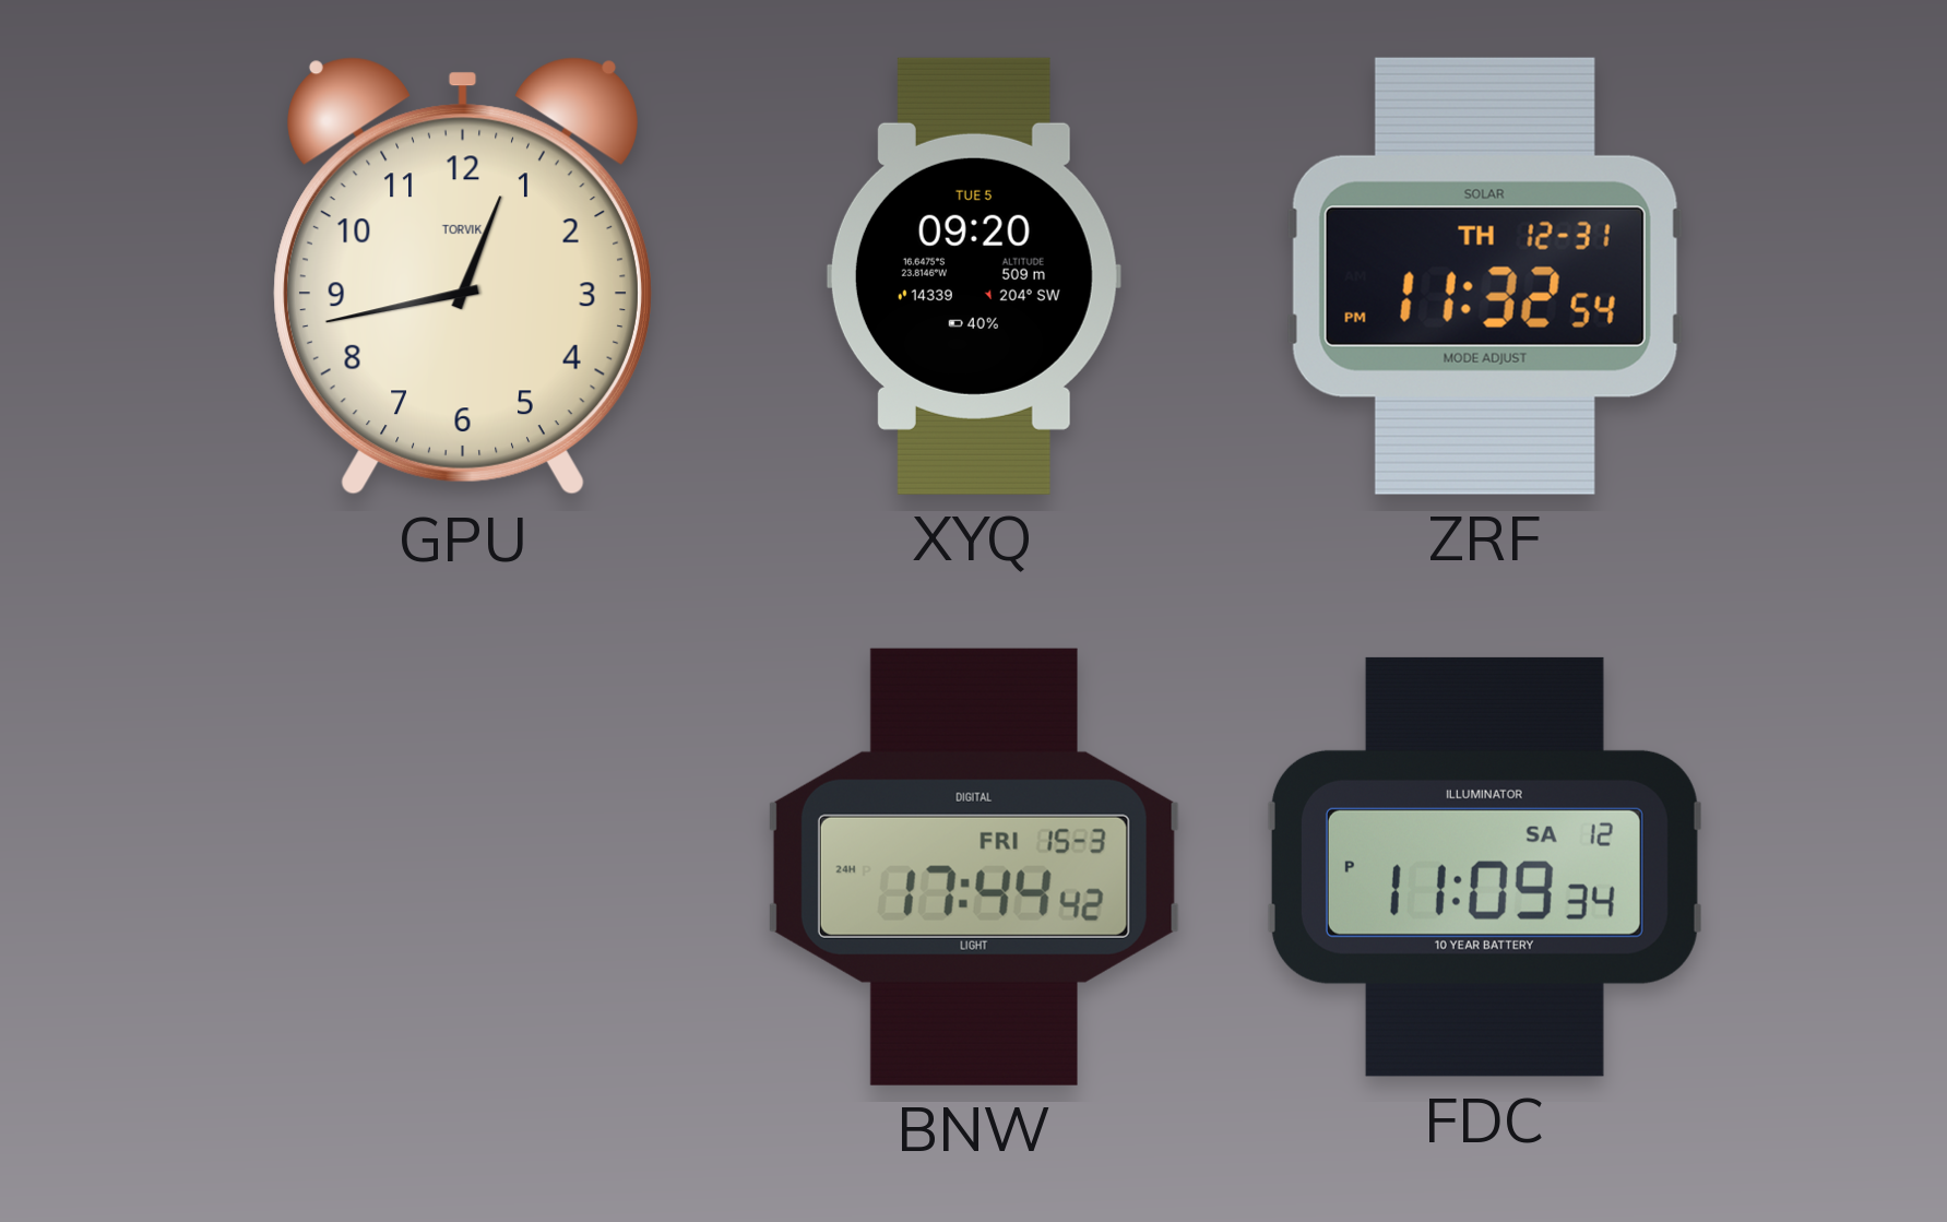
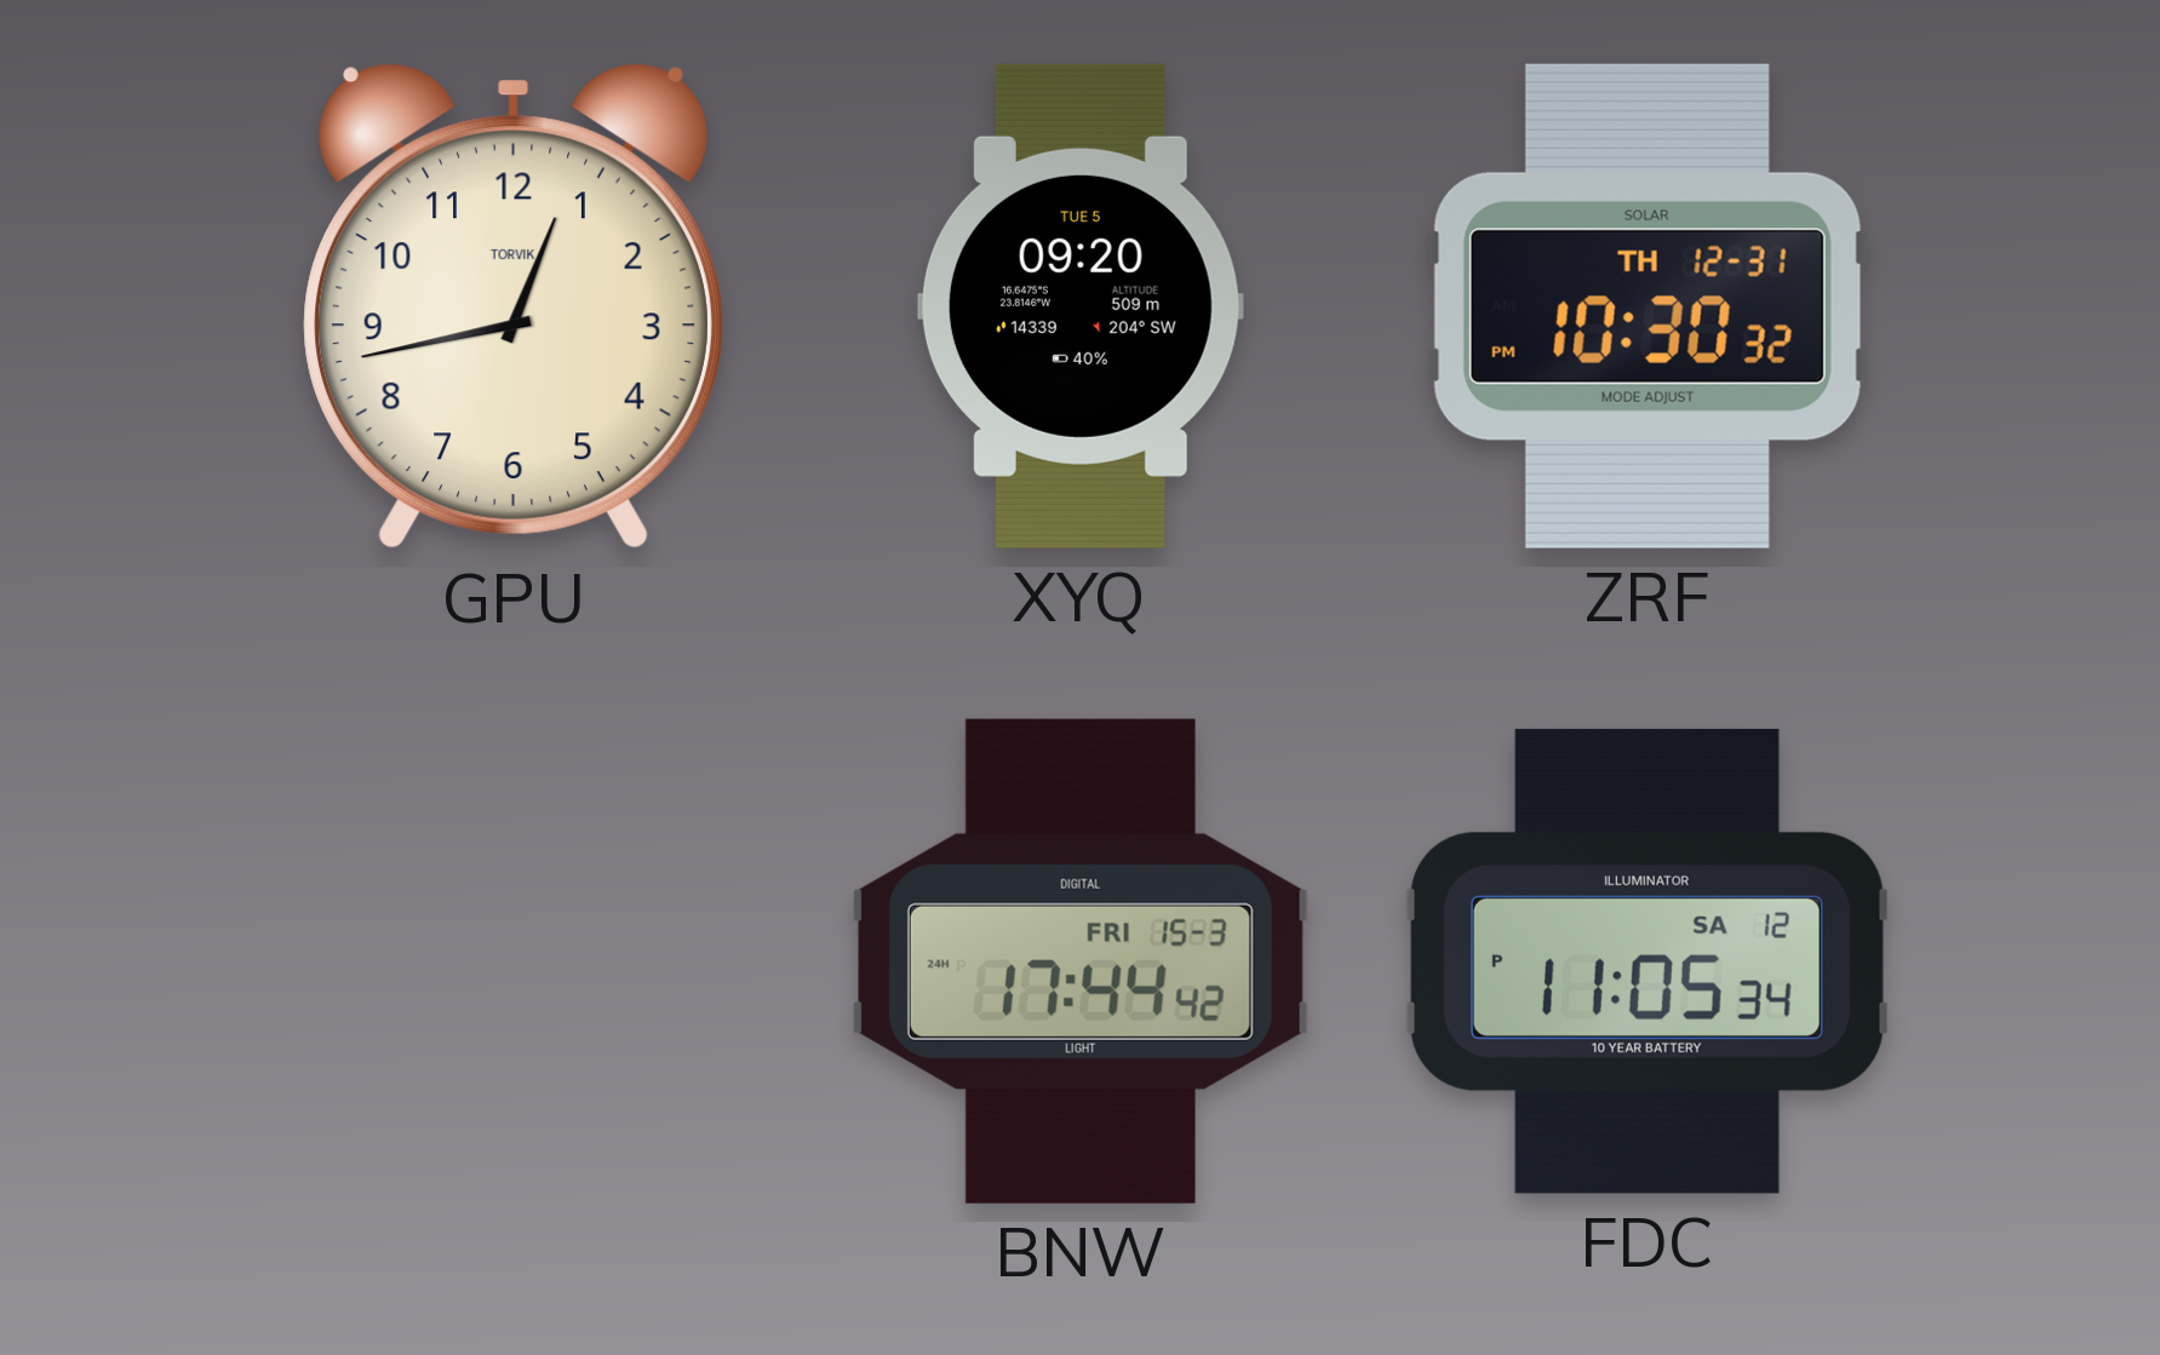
ZRF: 11:32 -> 10:30
FDC: 11:09 -> 11:05
